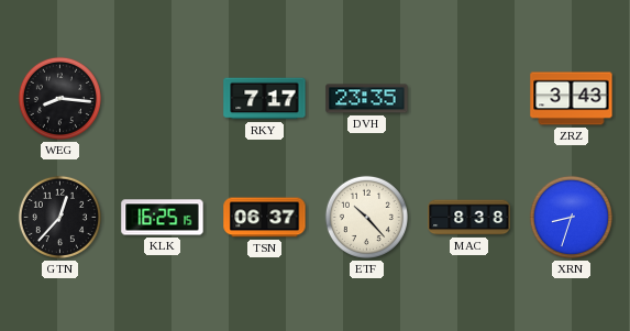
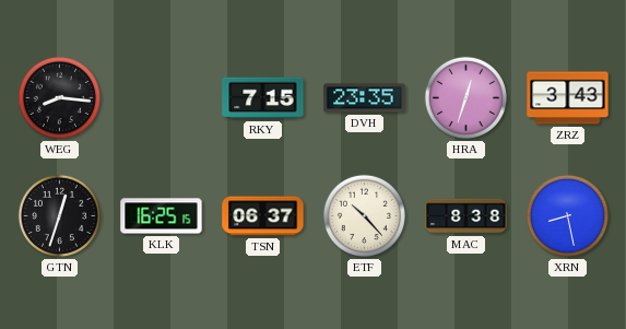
RKY: 7:17 -> 7:15
HRA: none -> 12:33
GTN: 12:37 -> 12:33
XRN: 8:33 -> 8:28
